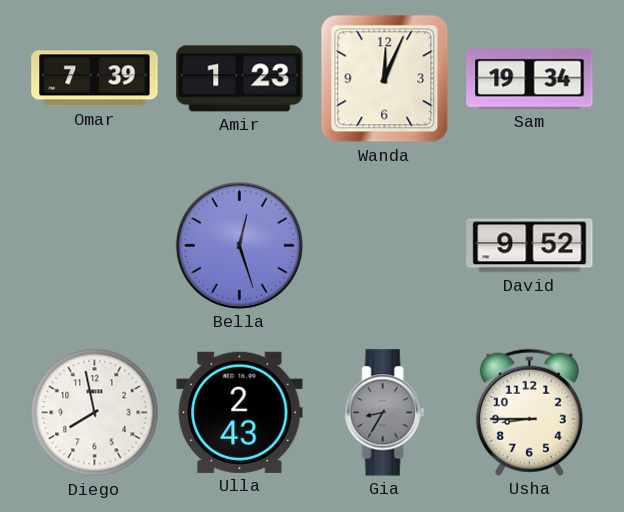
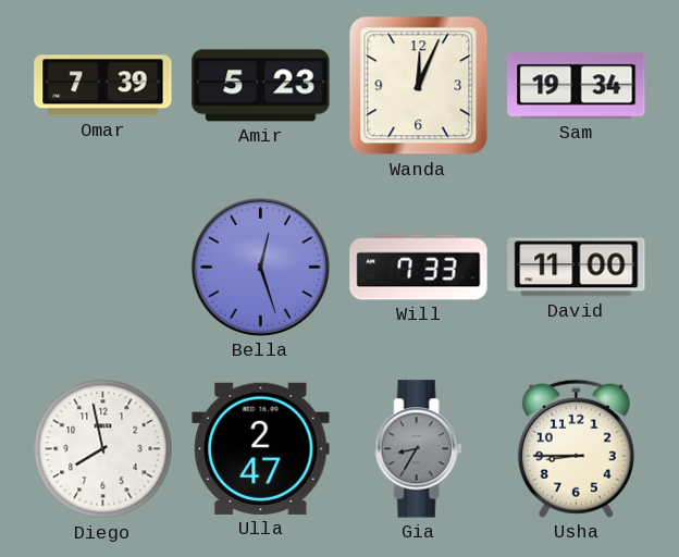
Amir: 1:23 -> 5:23
Will: none -> 7:33
David: 9:52 -> 11:00
Ulla: 2:43 -> 2:47
